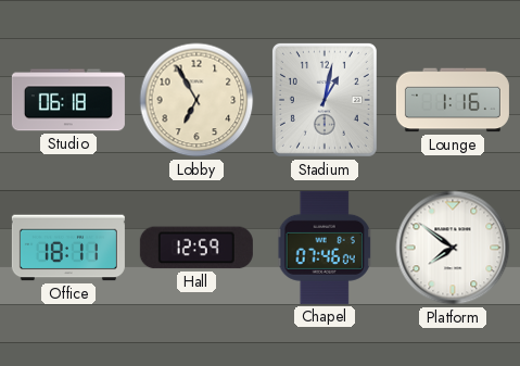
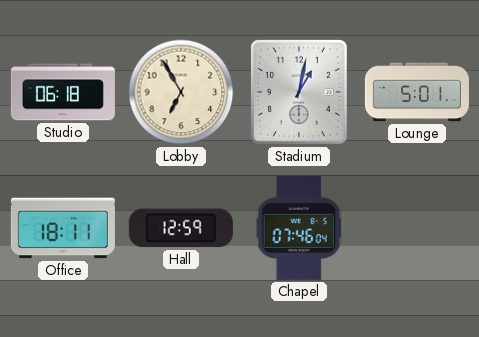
Lounge: 1:16 -> 5:01
Platform: 7:51 -> none
